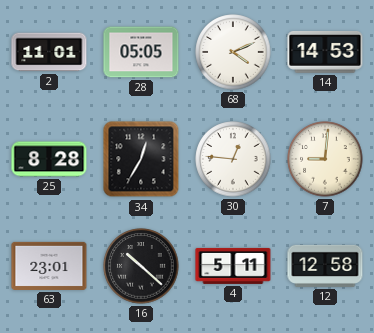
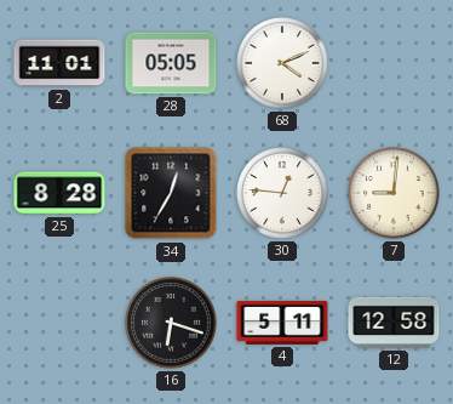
14: 14:53 -> none
63: 23:01 -> none
16: 10:22 -> 6:18
